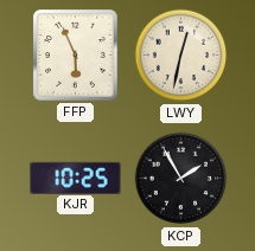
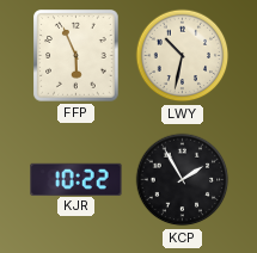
LWY: 12:32 -> 10:32
KJR: 10:25 -> 10:22
